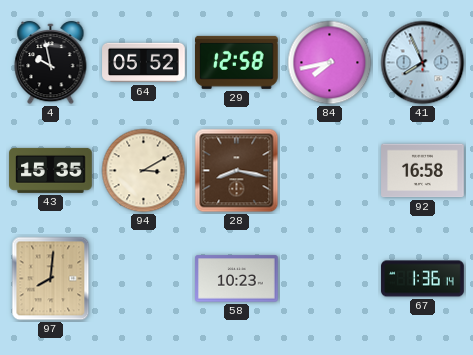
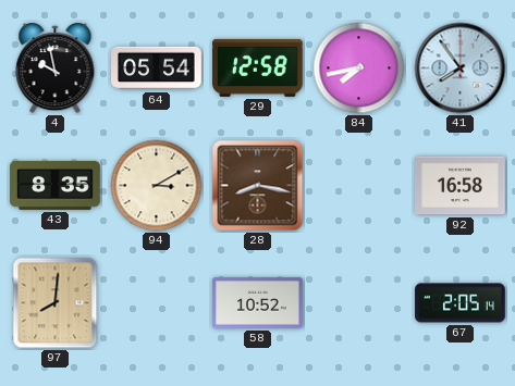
64: 05:52 -> 05:54
41: 7:56 -> 7:54
43: 15:35 -> 8:35
58: 10:23 -> 10:52
67: 1:36 -> 2:05
